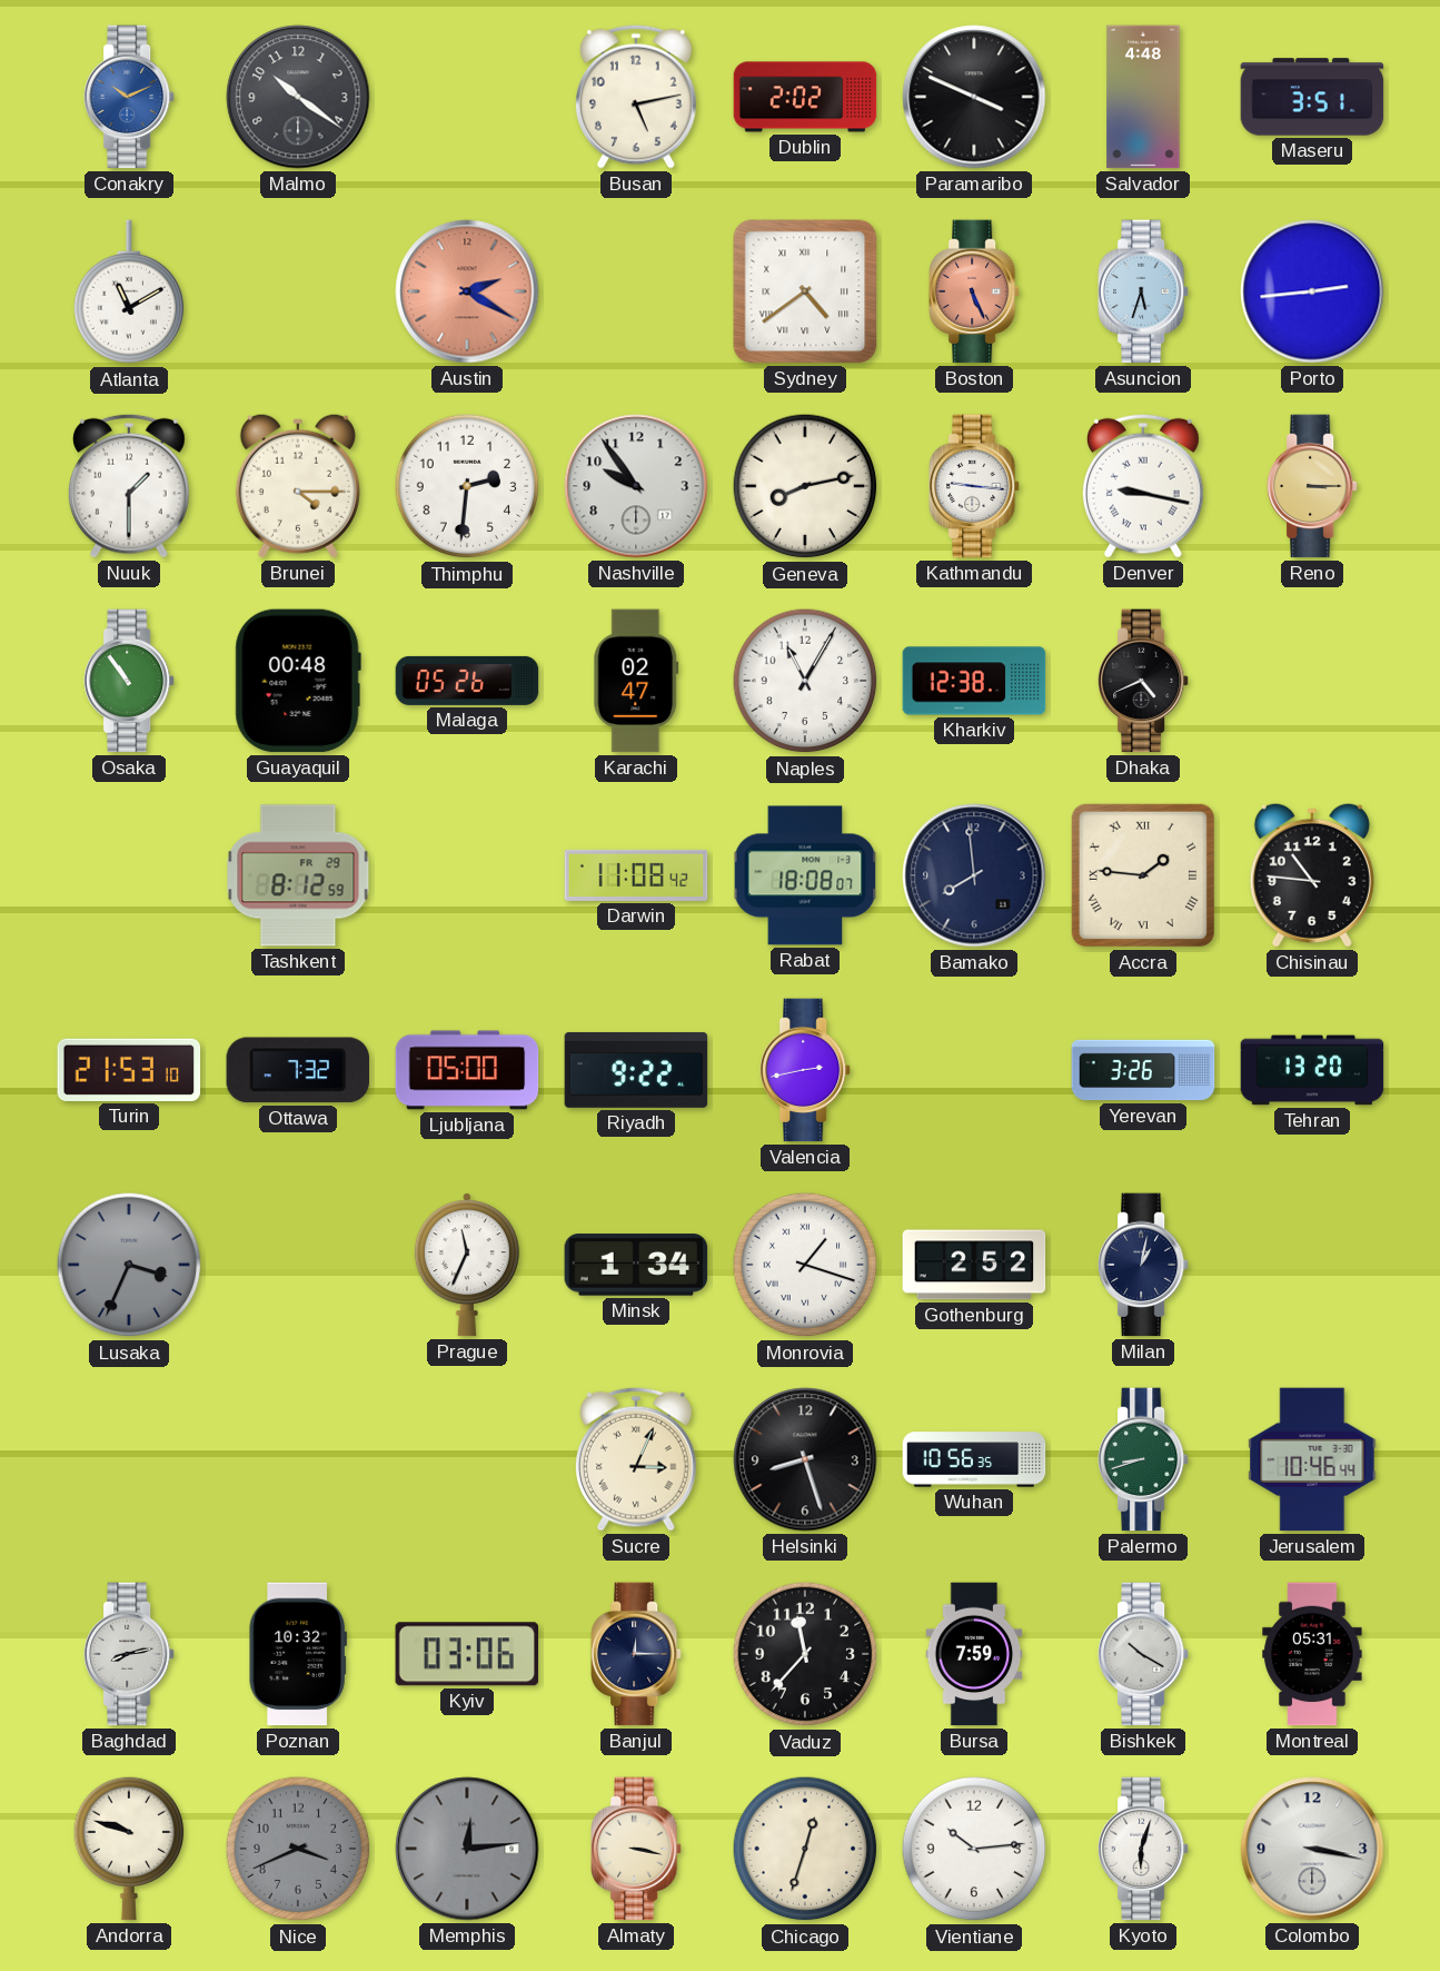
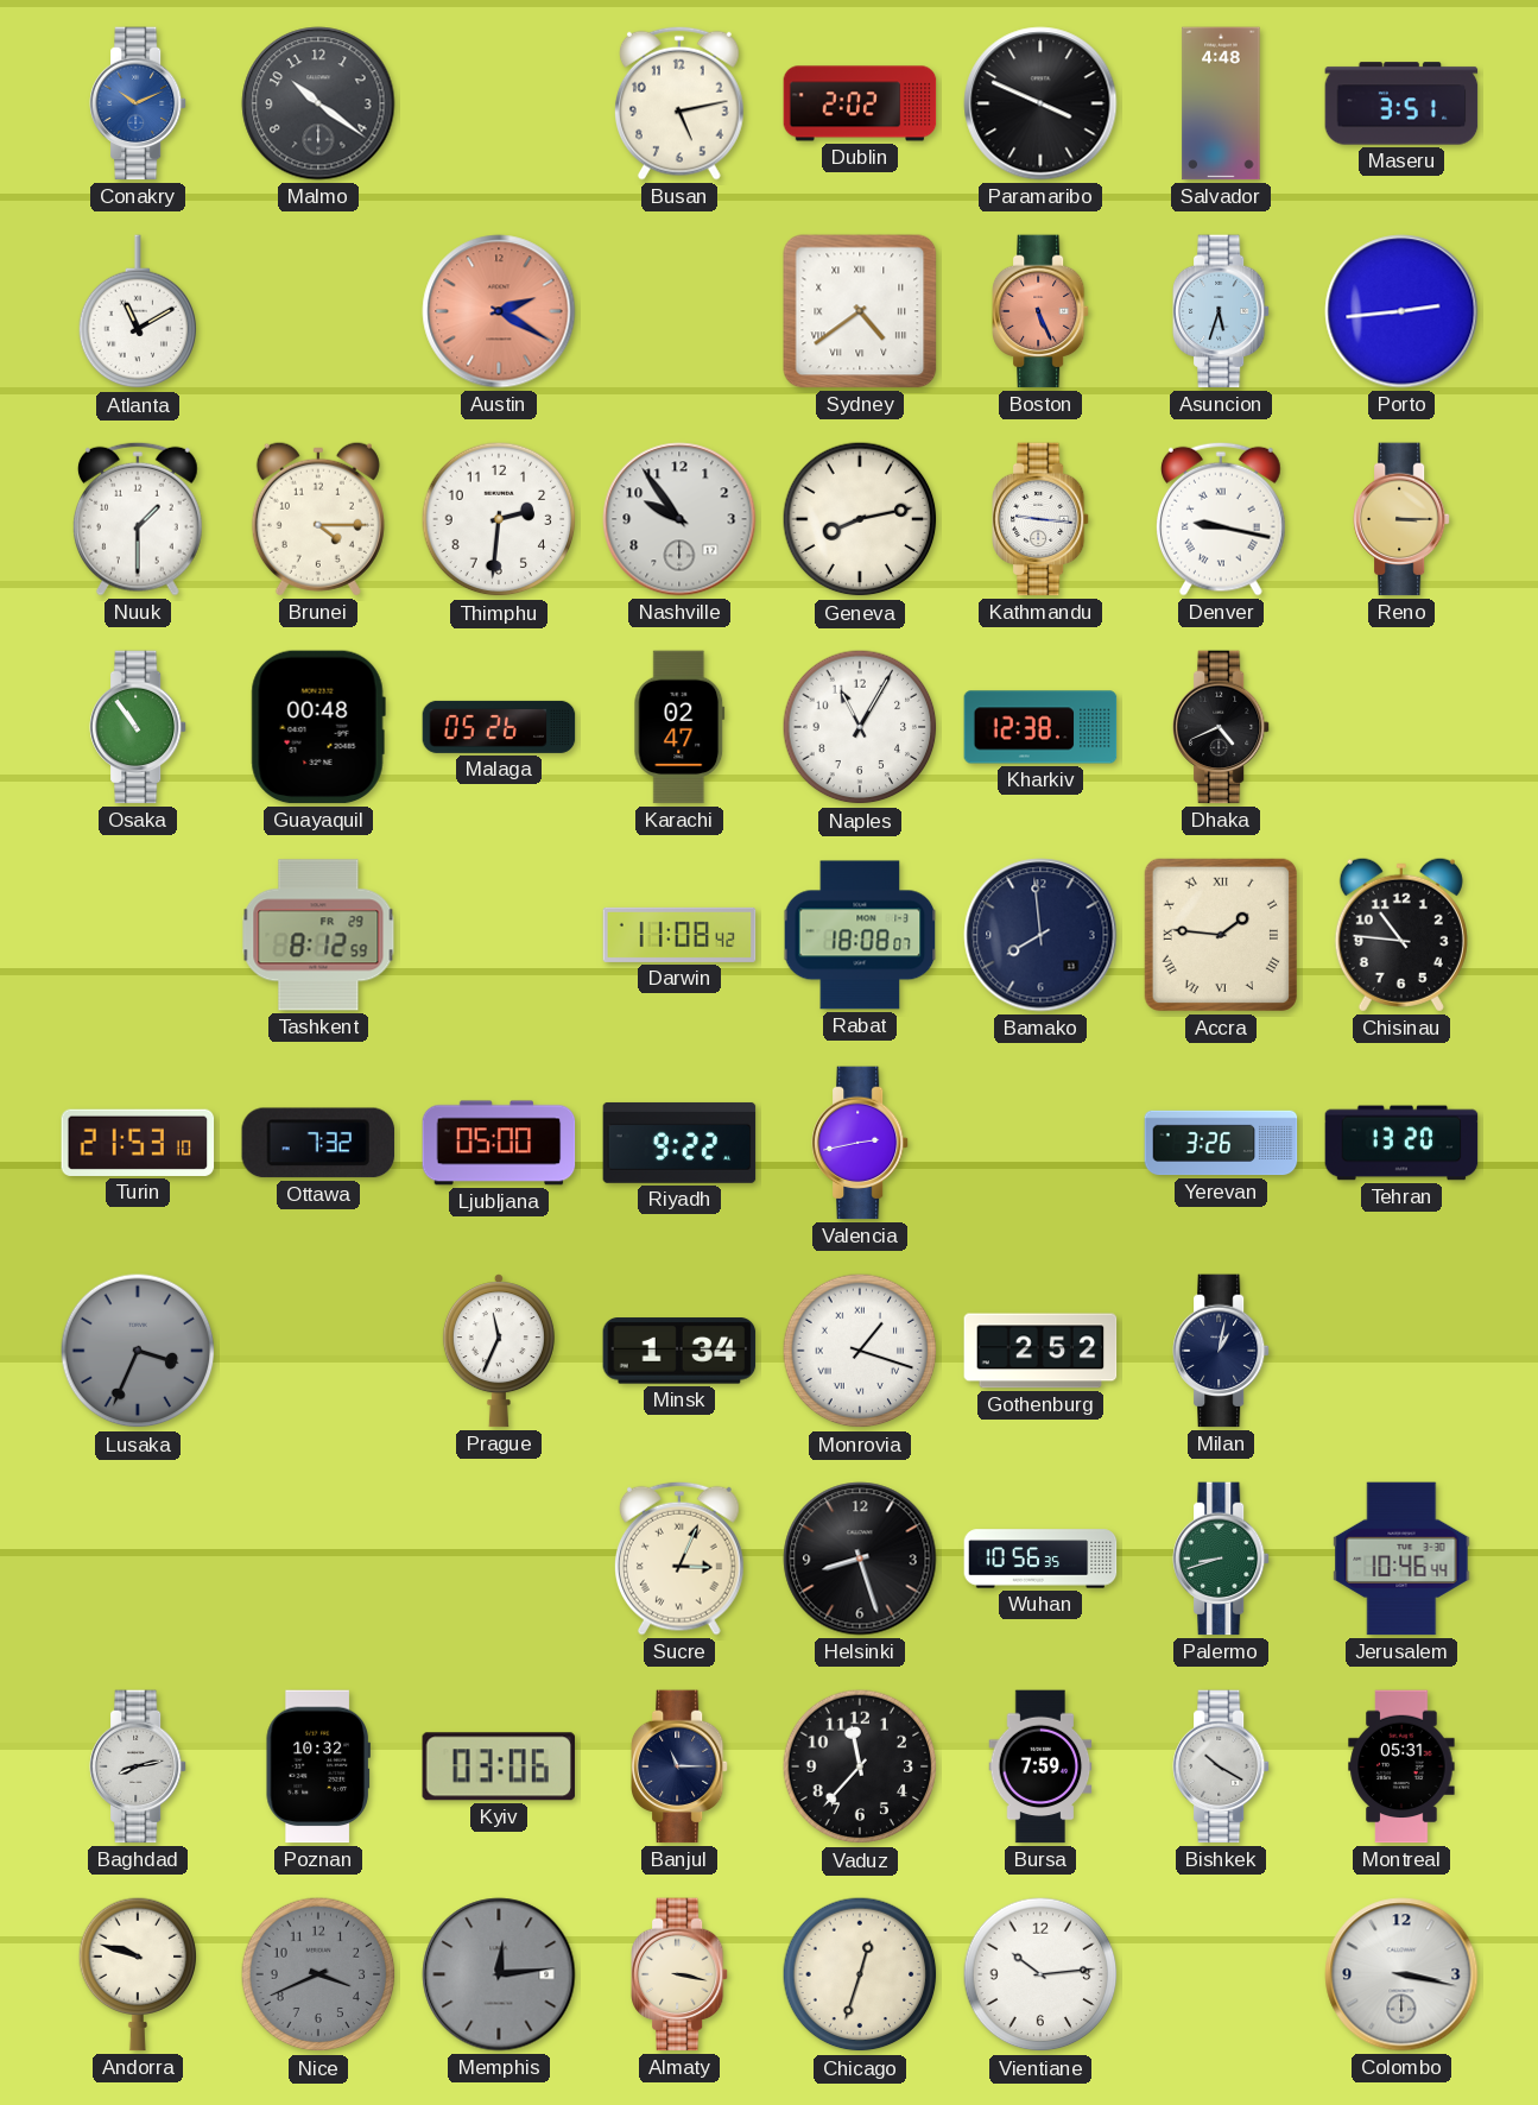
Banjul: 12:15 -> 11:15
Kyoto: 6:03 -> none
